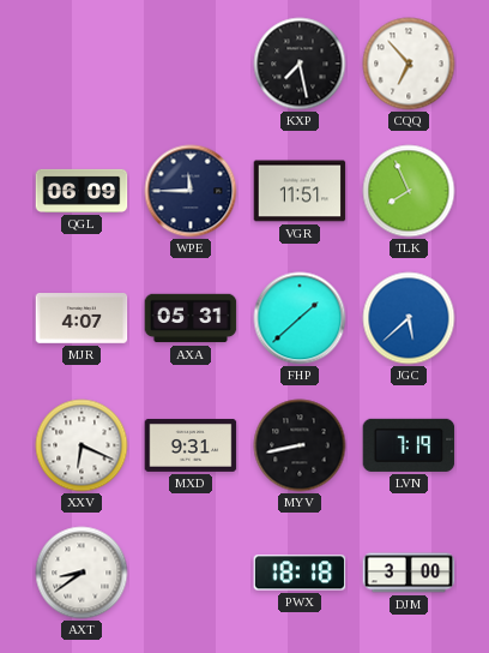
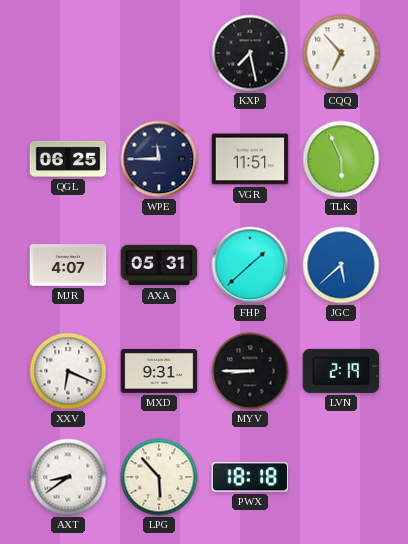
QGL: 06:09 -> 06:25
TLK: 7:56 -> 5:56
MYV: 8:43 -> 8:45
LVN: 7:19 -> 2:19
LPG: none -> 5:53
DJM: 3:00 -> none
